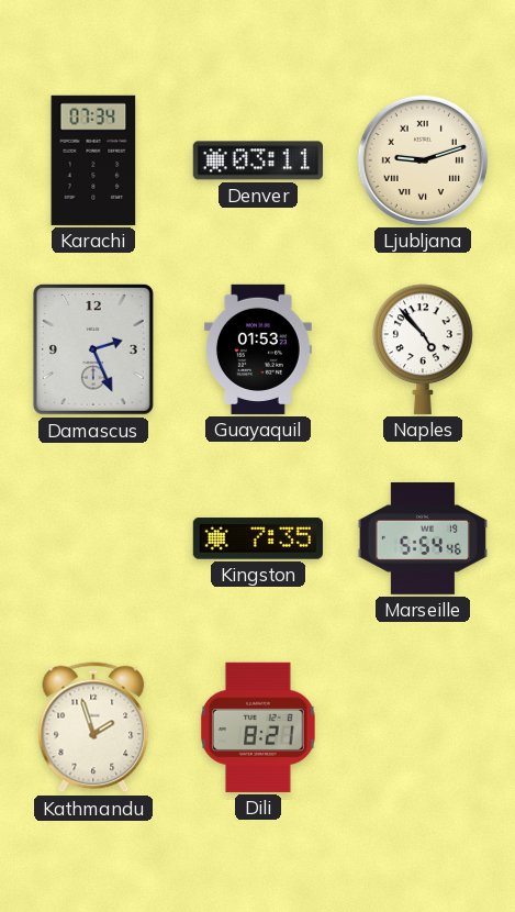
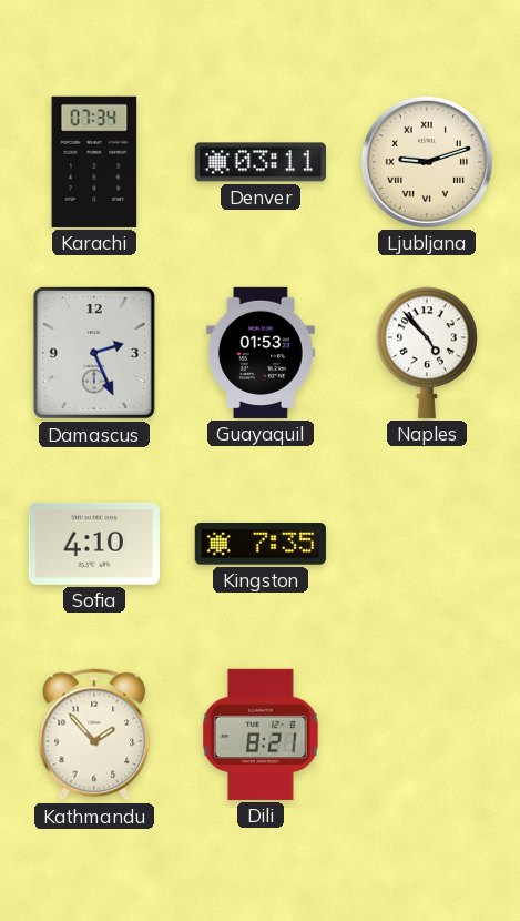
Sofia: none -> 4:10
Marseille: 5:54 -> none
Kathmandu: 1:57 -> 1:53
